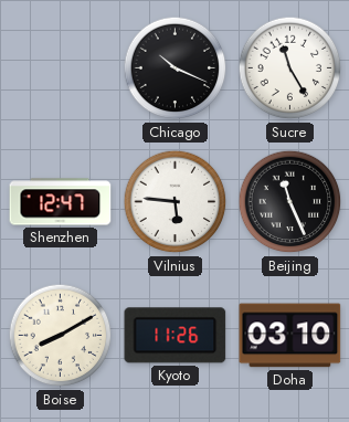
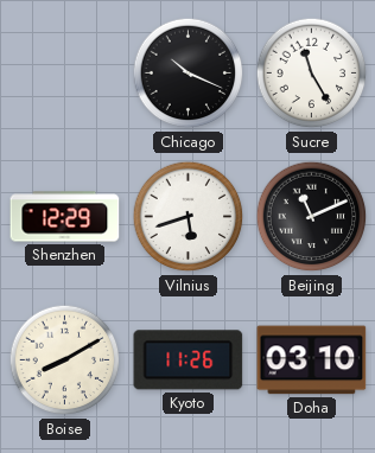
Shenzhen: 12:47 -> 12:29
Vilnius: 5:46 -> 5:42
Beijing: 11:26 -> 11:11
